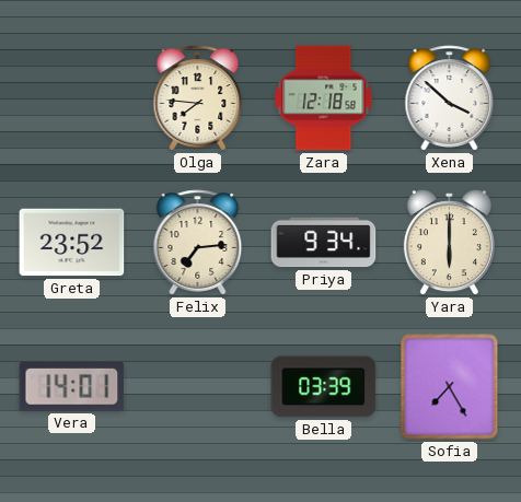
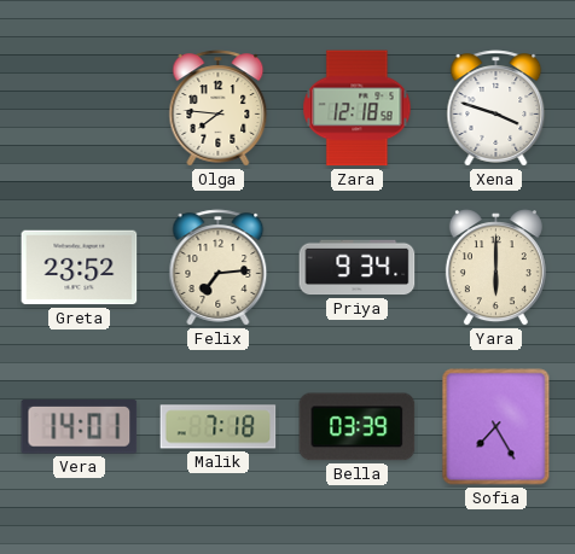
Xena: 3:52 -> 3:48
Malik: none -> 7:18
